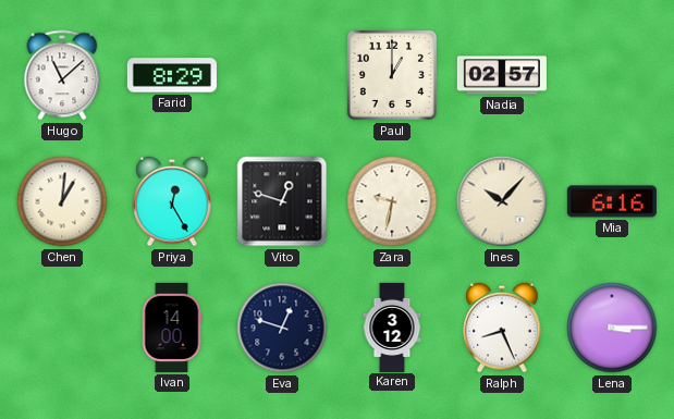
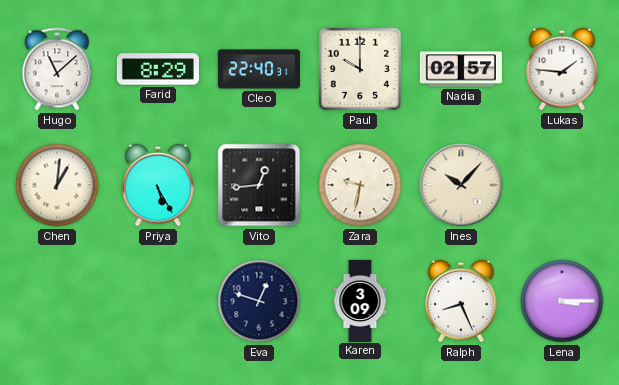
Cleo: none -> 22:40
Paul: 1:00 -> 10:00
Lukas: none -> 1:46
Priya: 12:25 -> 5:25
Vito: 12:48 -> 12:44
Mia: 6:16 -> none
Ivan: 14:00 -> none
Karen: 3:12 -> 3:09
